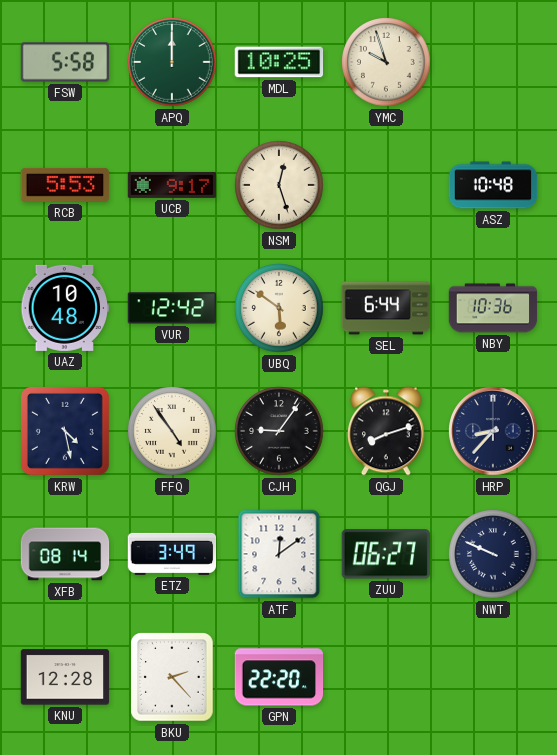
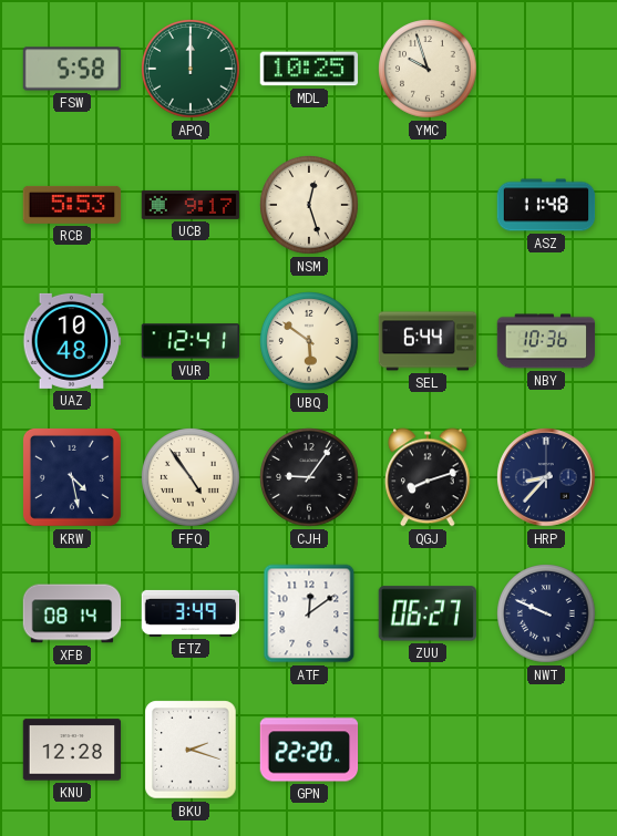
ASZ: 10:48 -> 11:48
VUR: 12:42 -> 12:41
BKU: 2:23 -> 2:18
